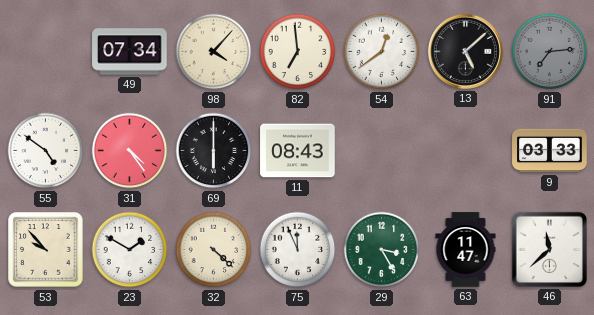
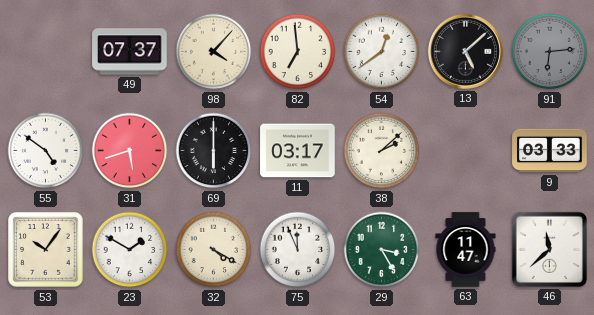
49: 07:34 -> 07:37
91: 7:14 -> 6:14
31: 4:24 -> 5:42
11: 08:43 -> 03:17
38: none -> 2:08
53: 9:53 -> 10:06
32: 4:22 -> 4:20
